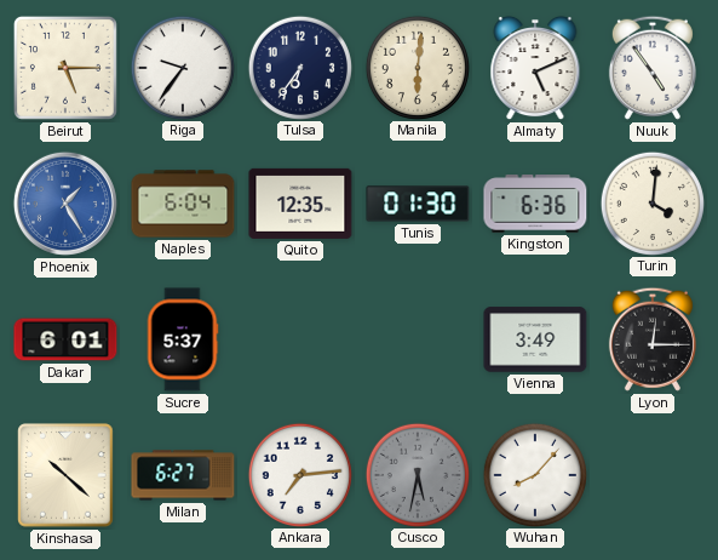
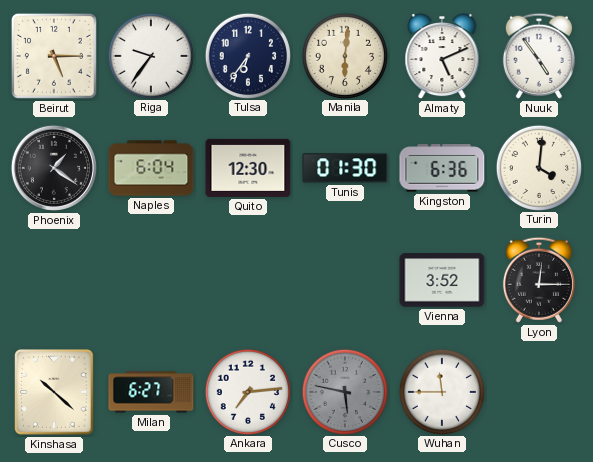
Phoenix: 1:25 -> 1:21
Phoenix dial: blue -> black
Quito: 12:35 -> 12:30
Dakar: 6:01 -> none
Sucre: 5:37 -> none
Vienna: 3:49 -> 3:52
Cusco: 5:32 -> 5:47
Wuhan: 8:07 -> 11:45
